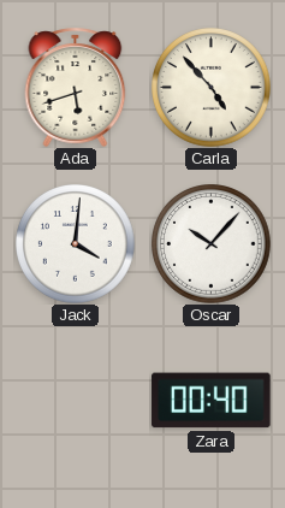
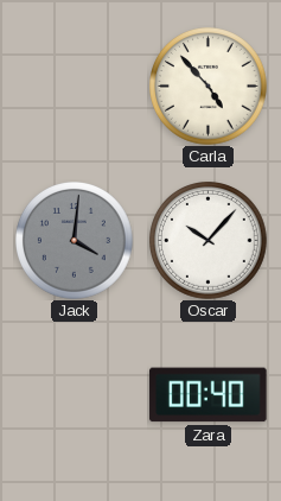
Ada: 5:42 -> none
Jack dial: white -> grey
